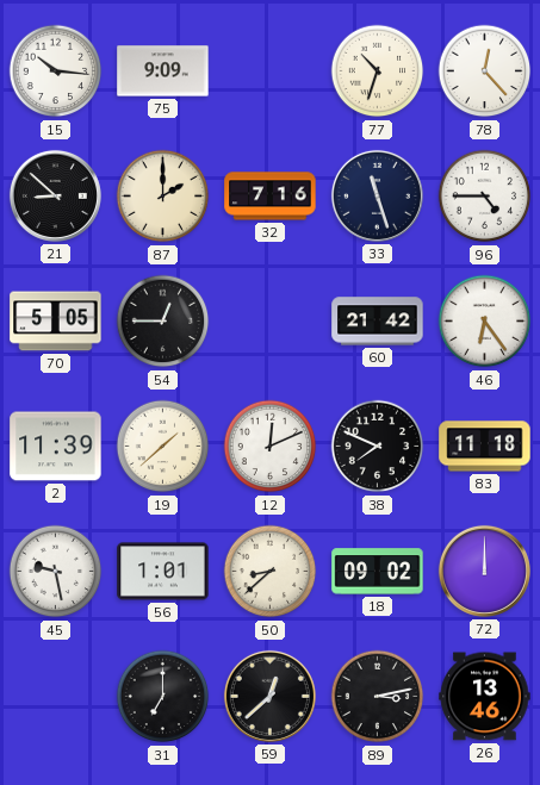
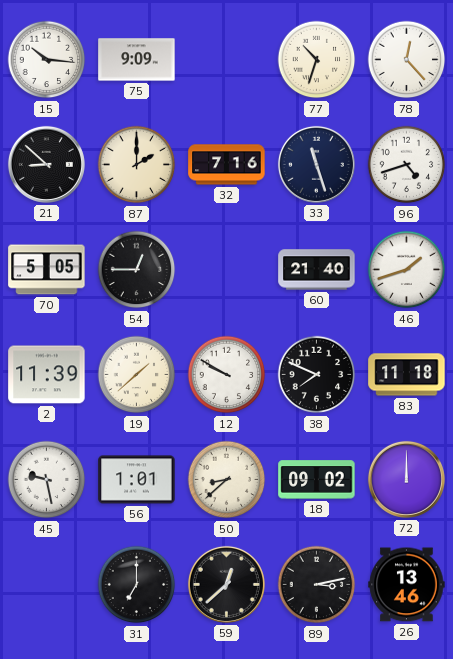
96: 4:45 -> 4:42
60: 21:42 -> 21:40
46: 6:24 -> 1:42
12: 12:11 -> 9:50
